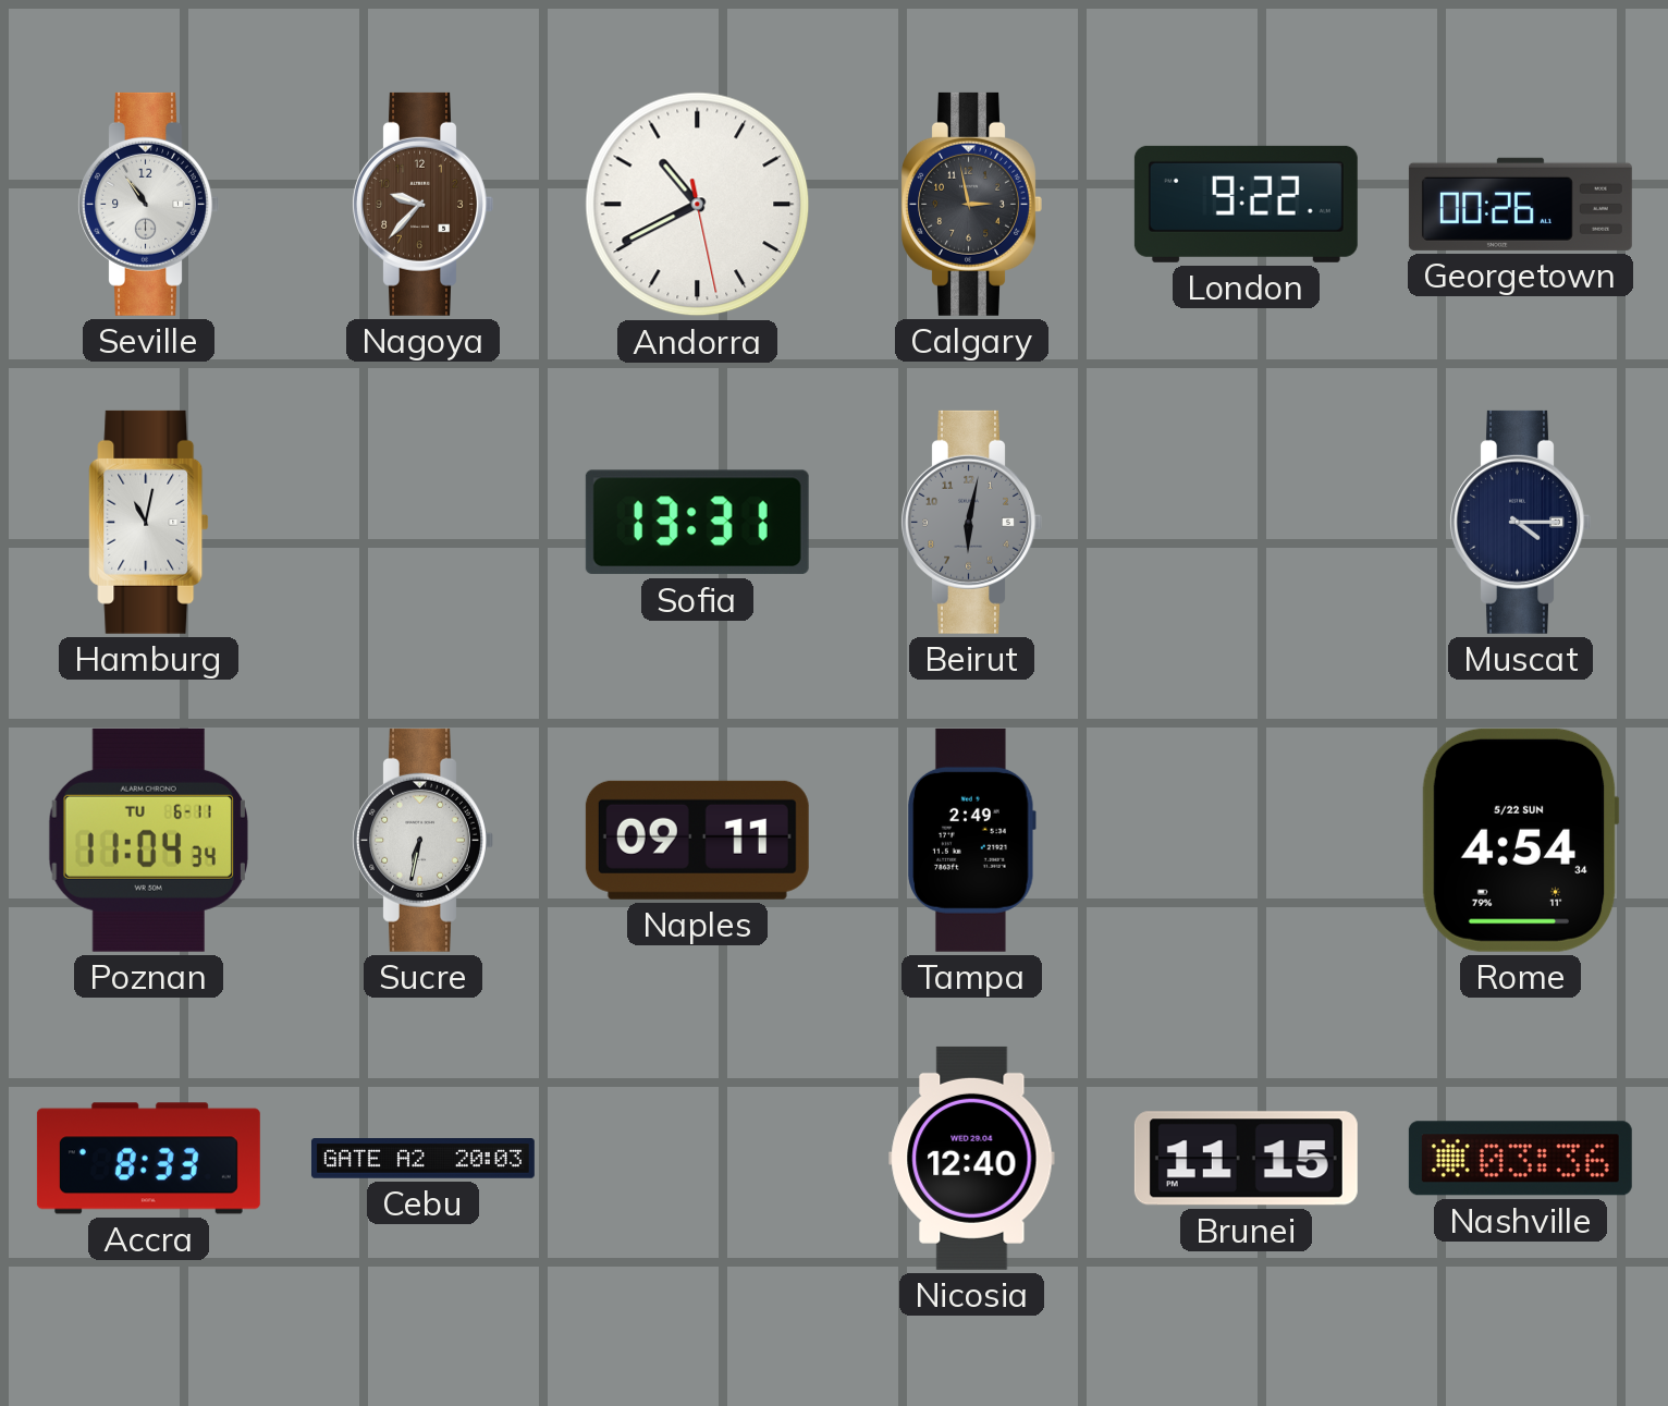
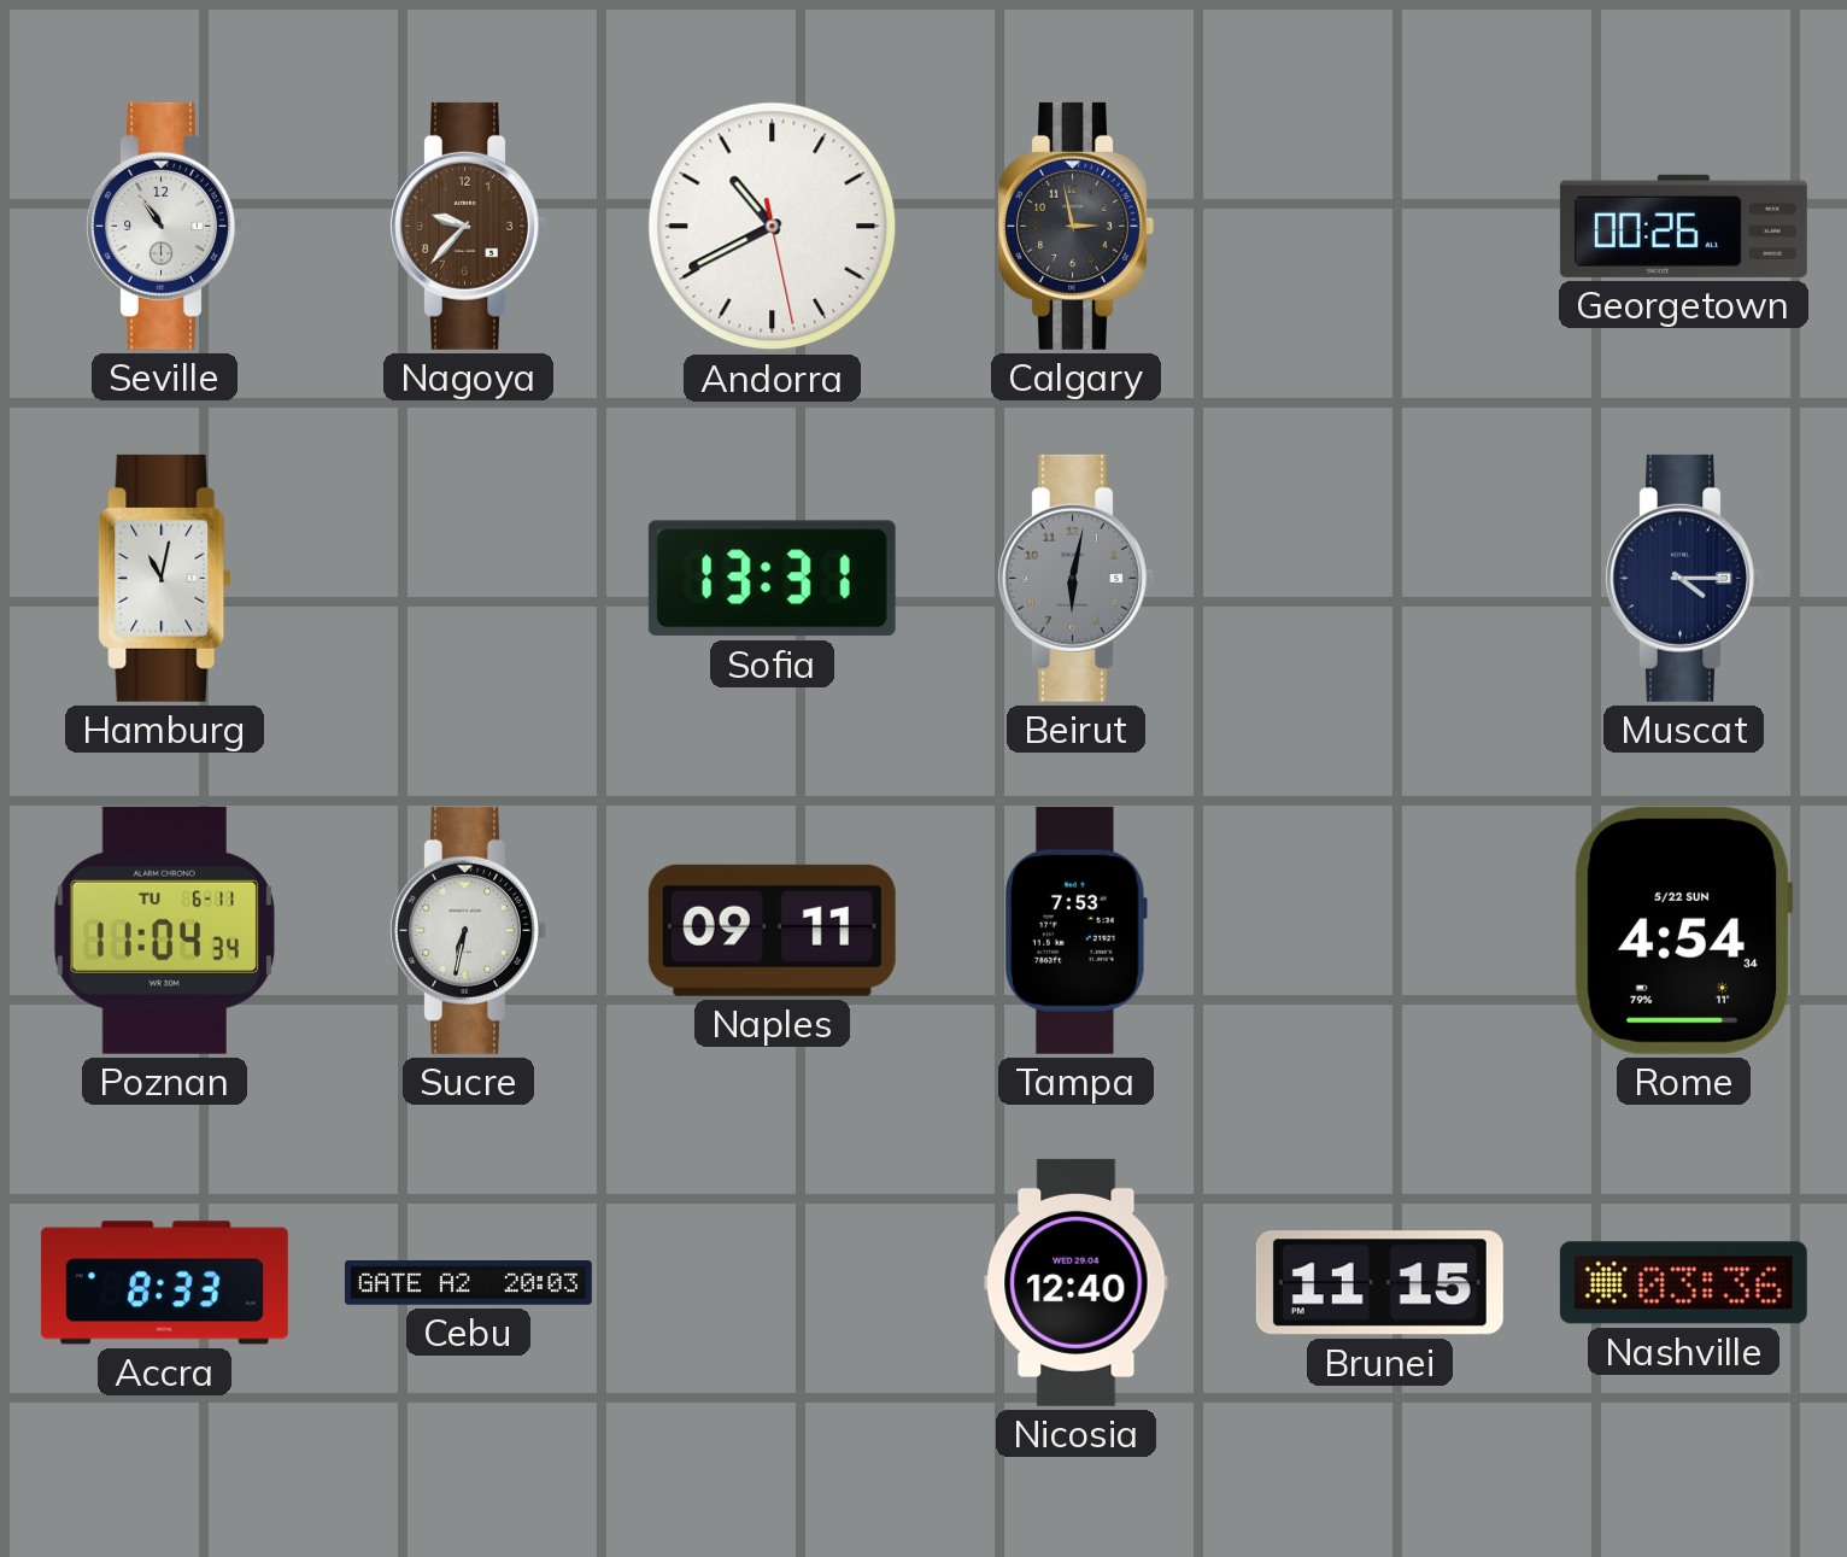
London: 9:22 -> none
Tampa: 2:49 -> 7:53
